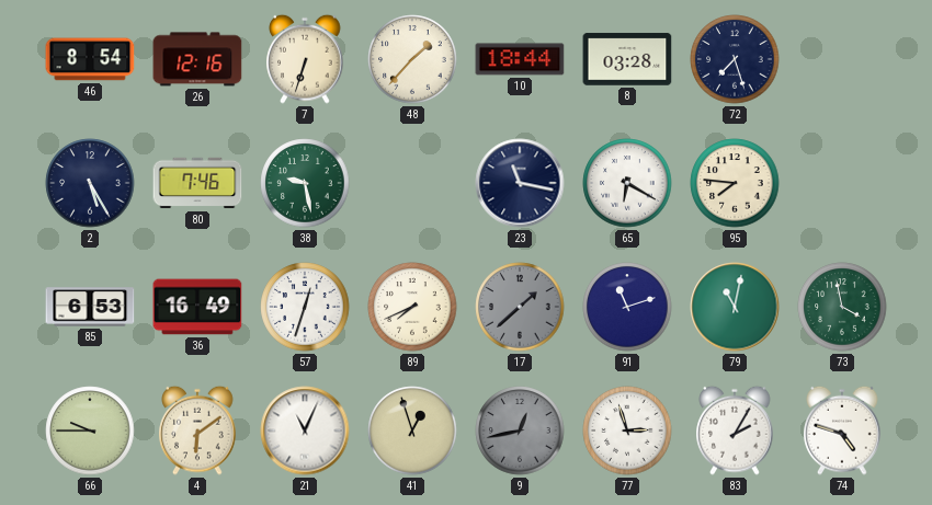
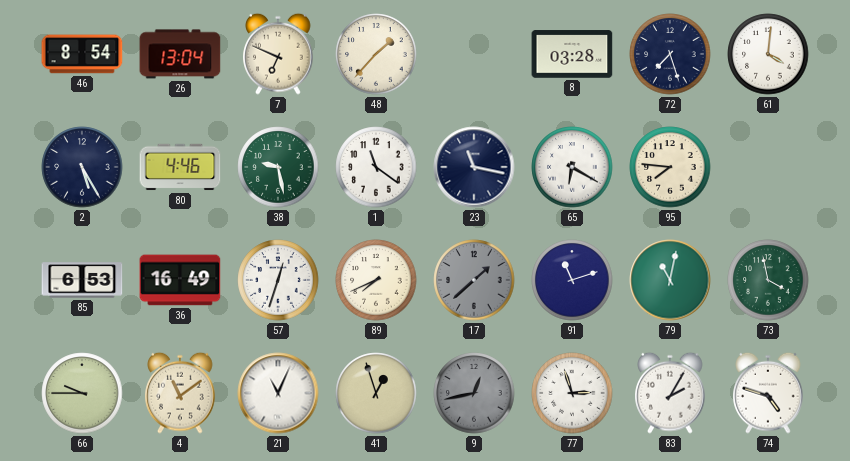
26: 12:16 -> 13:04
7: 6:33 -> 6:49
10: 18:44 -> none
61: none -> 4:01
80: 7:46 -> 4:46
1: none -> 11:21
4: 6:09 -> 11:09
